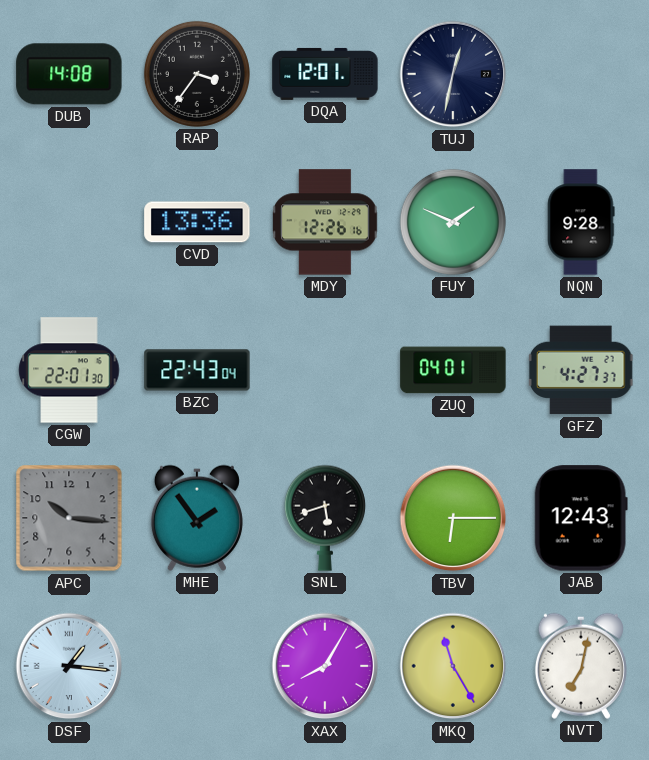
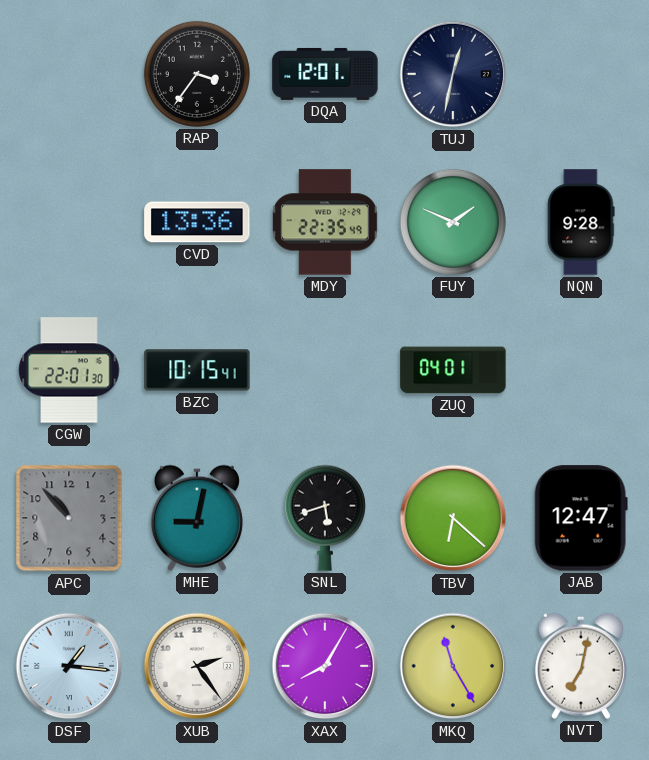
DUB: 14:08 -> none
MDY: 12:26 -> 22:35
BZC: 22:43 -> 10:15
GFZ: 4:27 -> none
APC: 10:16 -> 10:53
MHE: 1:54 -> 9:02
TBV: 6:15 -> 6:22
JAB: 12:43 -> 12:47
XUB: none -> 2:24
